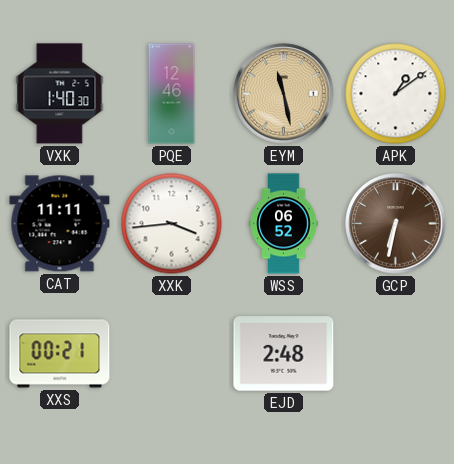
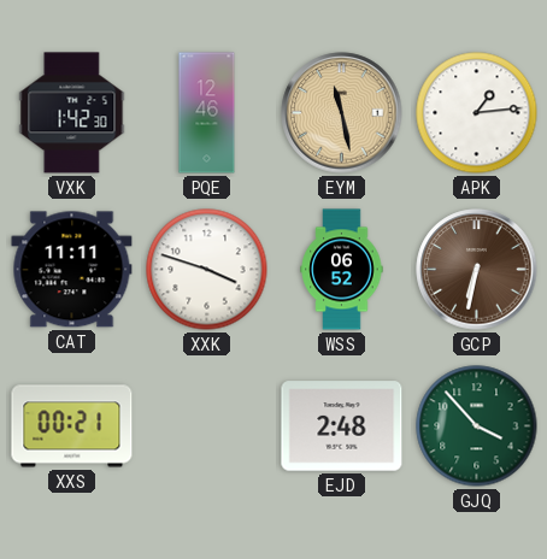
VXK: 1:40 -> 1:42
APK: 1:09 -> 1:14
XXK: 3:44 -> 3:48
GJQ: none -> 3:53
